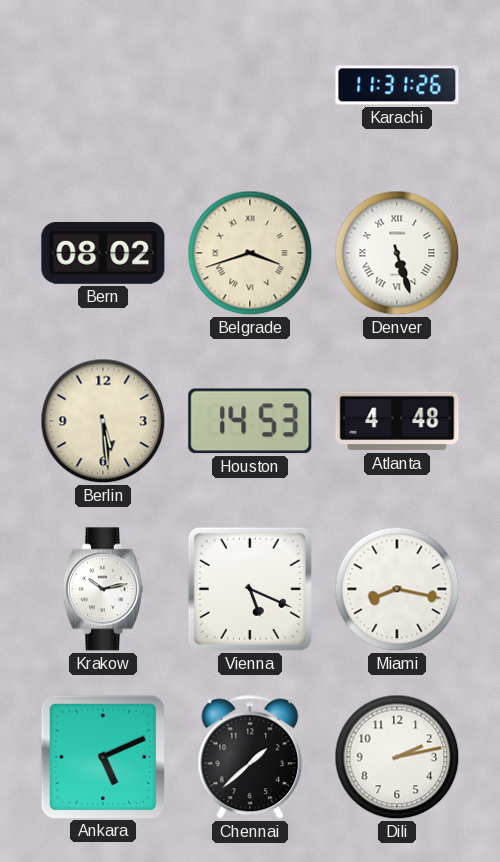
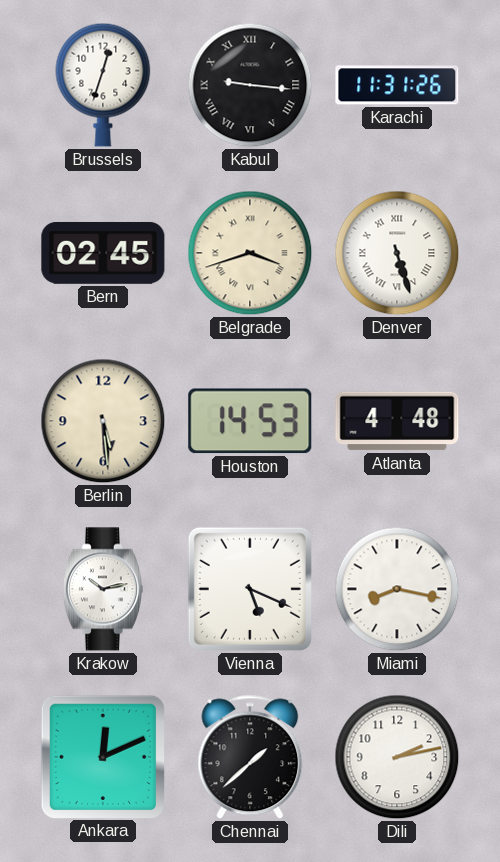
Brussels: none -> 12:33
Kabul: none -> 9:16
Bern: 08:02 -> 02:45
Ankara: 5:11 -> 12:11
